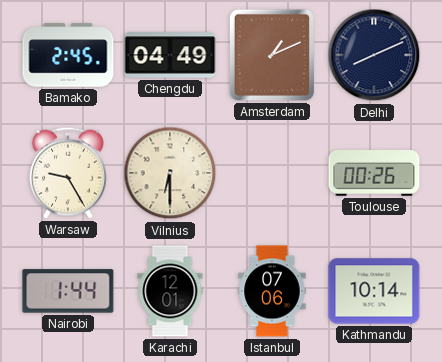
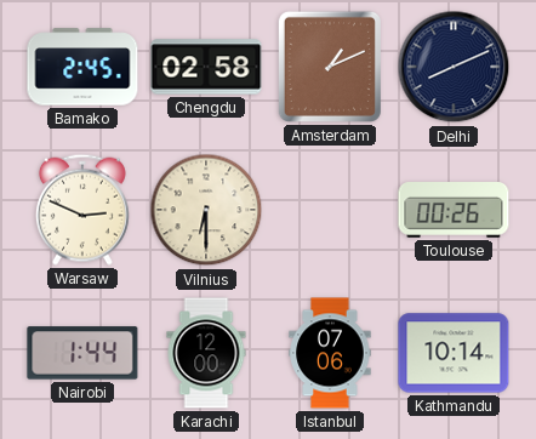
Chengdu: 04:49 -> 02:58
Warsaw: 9:25 -> 2:49
Karachi: 12:01 -> 12:00
